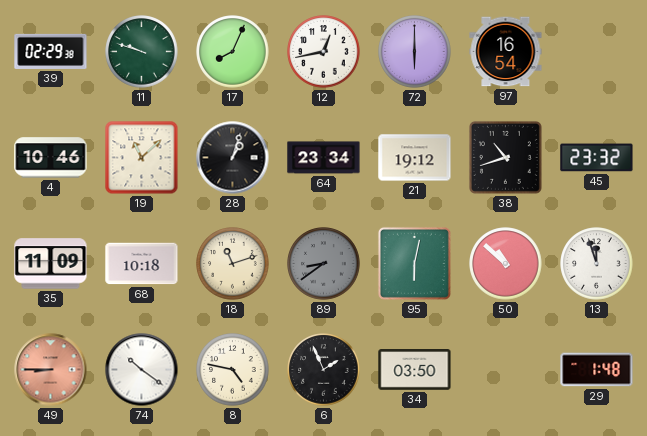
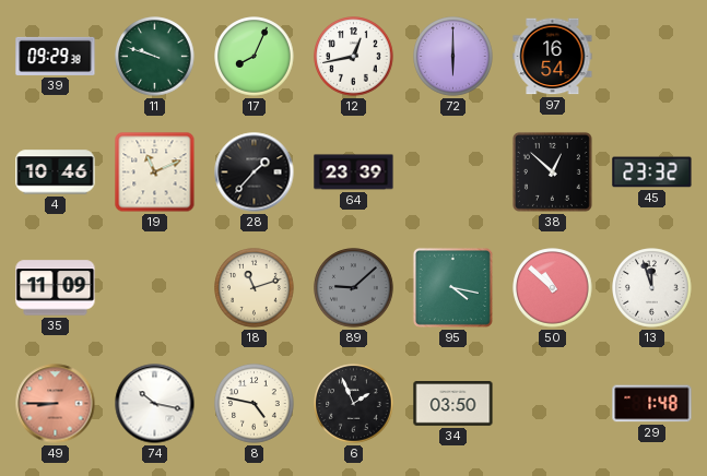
39: 02:29 -> 09:29
19: 11:08 -> 11:11
28: 1:03 -> 1:37
64: 23:34 -> 23:39
21: 19:12 -> none
38: 10:42 -> 12:52
68: 10:18 -> none
89: 8:39 -> 9:08
95: 6:02 -> 4:17
74: 10:21 -> 10:17
